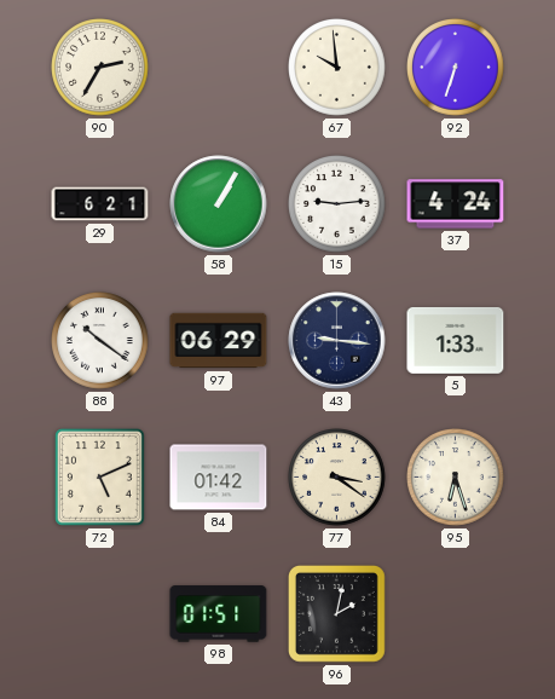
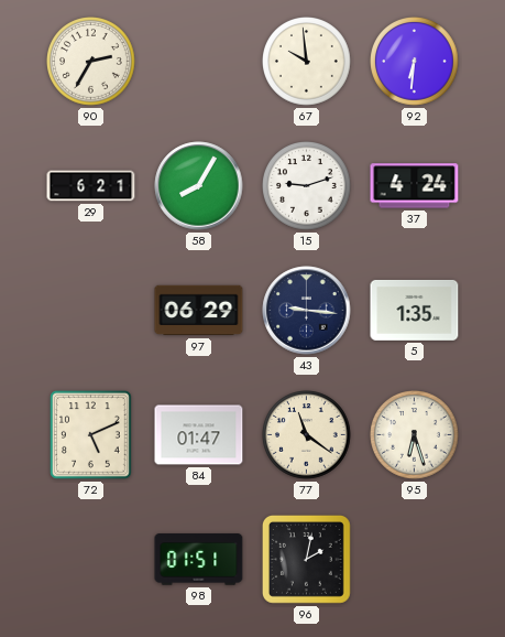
92: 6:33 -> 6:31
58: 1:05 -> 8:05
15: 9:14 -> 9:12
88: 10:21 -> none
5: 1:33 -> 1:35
84: 01:42 -> 01:47
77: 3:21 -> 11:21
